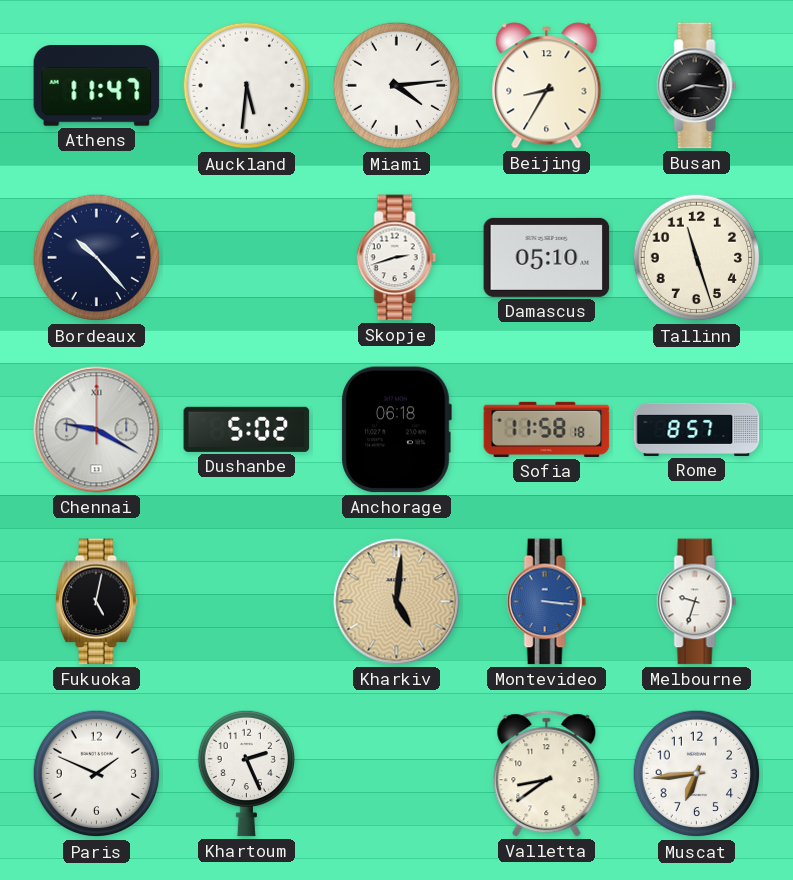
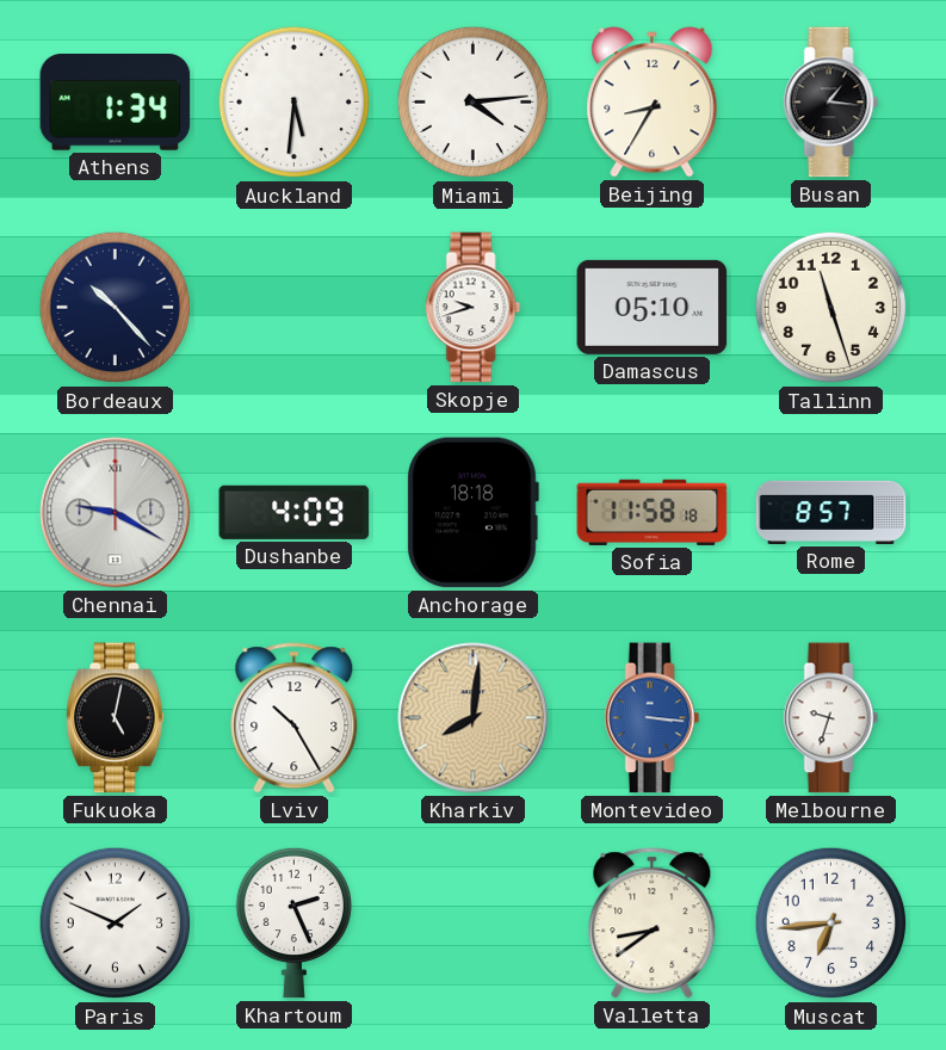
Athens: 11:47 -> 1:34
Busan: 8:16 -> 1:16
Skopje: 2:42 -> 9:42
Dushanbe: 5:02 -> 4:09
Anchorage: 06:18 -> 18:18
Lviv: none -> 10:25
Kharkiv: 5:01 -> 8:01
